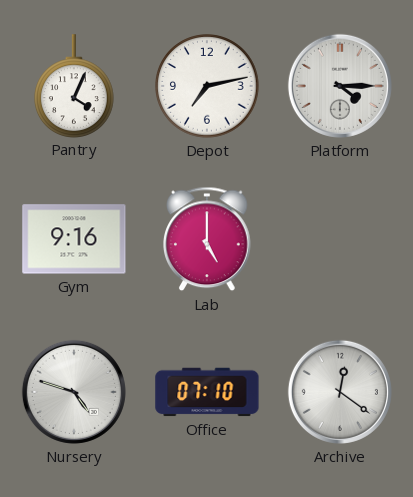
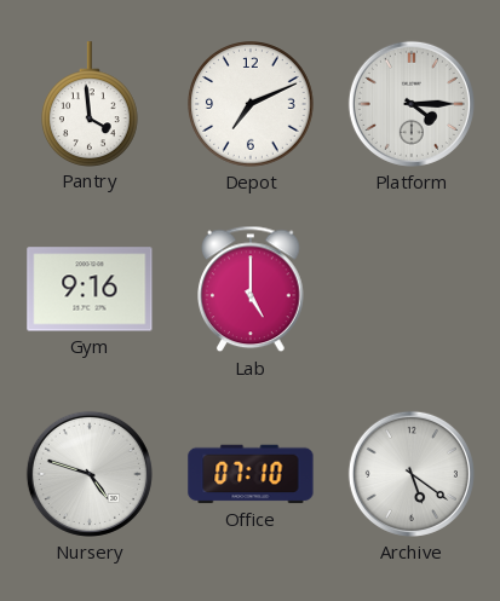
Pantry: 4:04 -> 3:59
Depot: 7:13 -> 7:11
Archive: 12:21 -> 5:21
